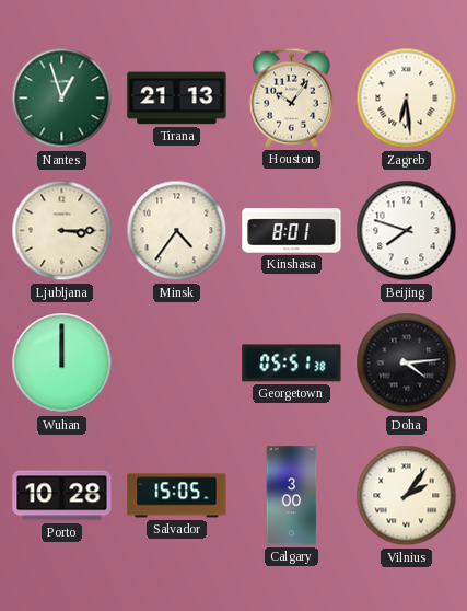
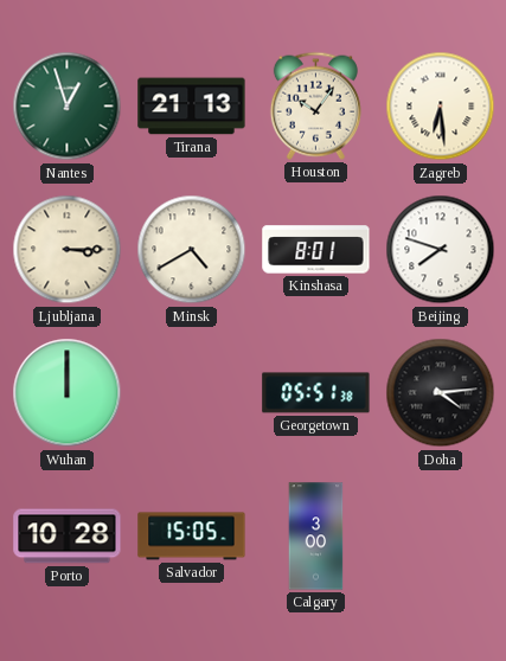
Minsk: 4:36 -> 4:40
Vilnius: 2:06 -> none
